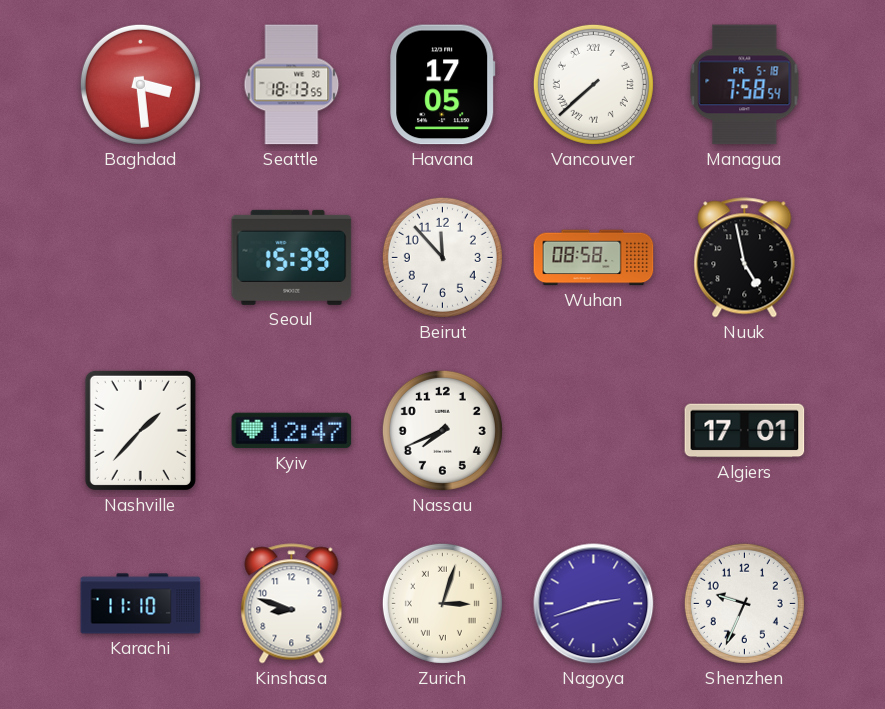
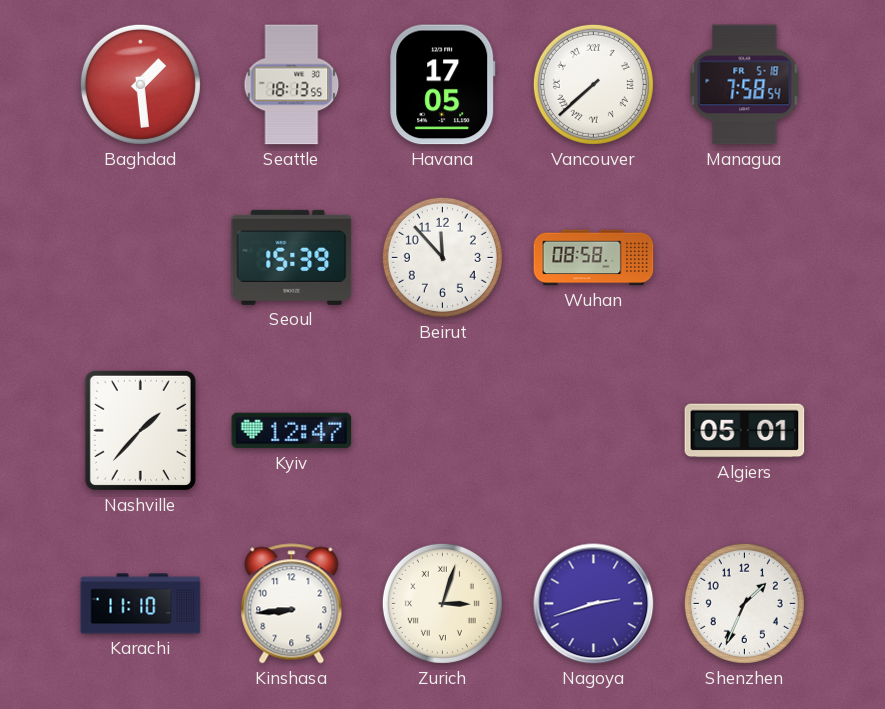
Baghdad: 3:29 -> 1:29
Nuuk: 4:58 -> none
Nassau: 7:41 -> none
Algiers: 17:01 -> 05:01
Kinshasa: 8:48 -> 8:44
Shenzhen: 9:34 -> 1:34
